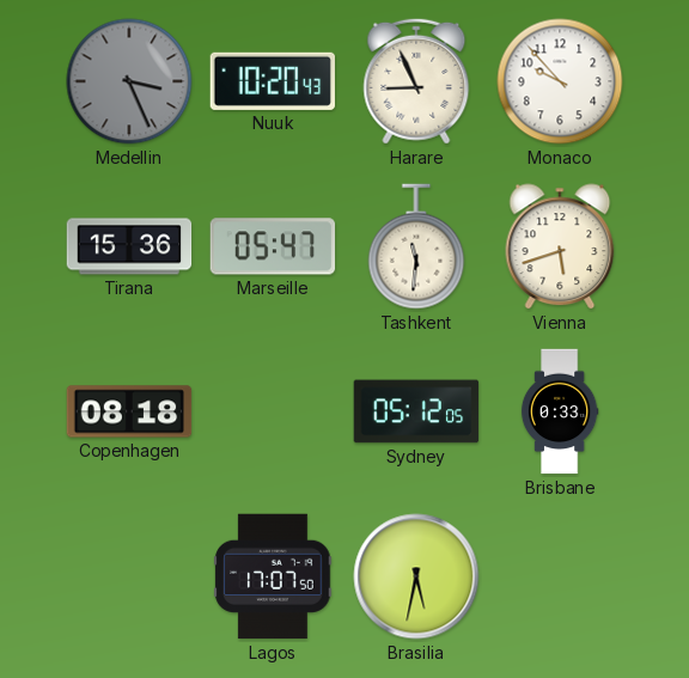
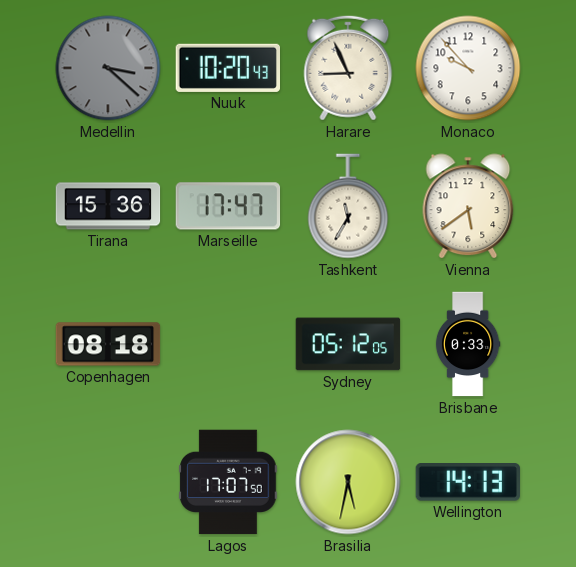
Medellin: 3:26 -> 3:22
Marseille: 05:47 -> 17:47
Tashkent: 11:31 -> 11:35
Vienna: 5:42 -> 5:39
Wellington: none -> 14:13
